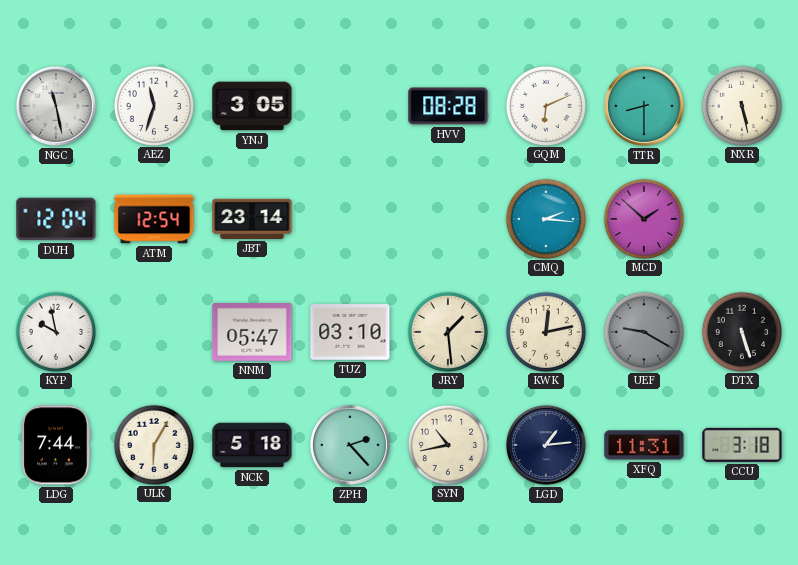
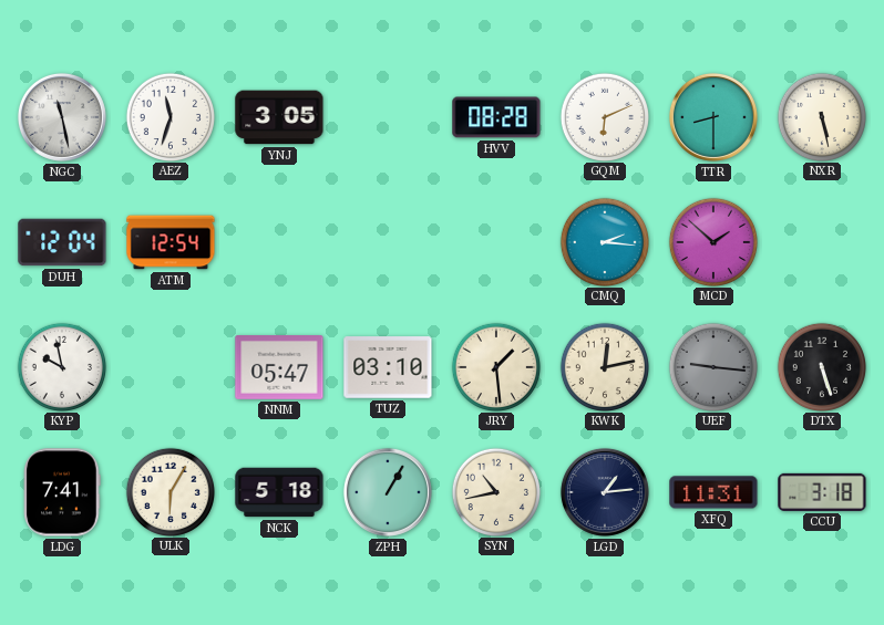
JBT: 23:14 -> none
UEF: 9:20 -> 9:16
LDG: 7:44 -> 7:41
ZPH: 2:23 -> 1:05
